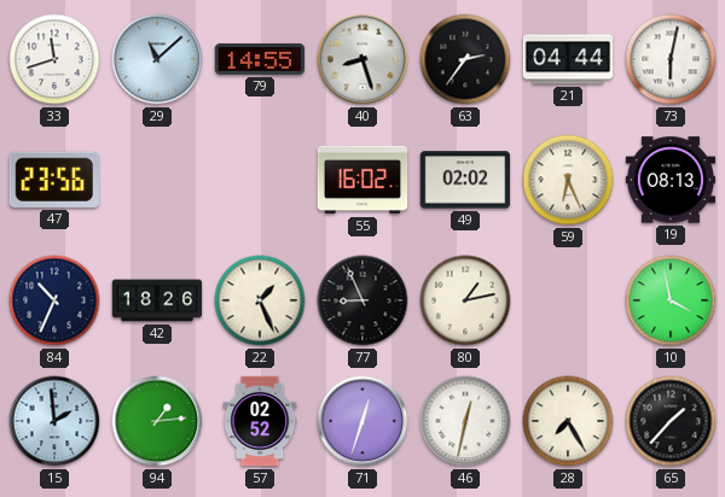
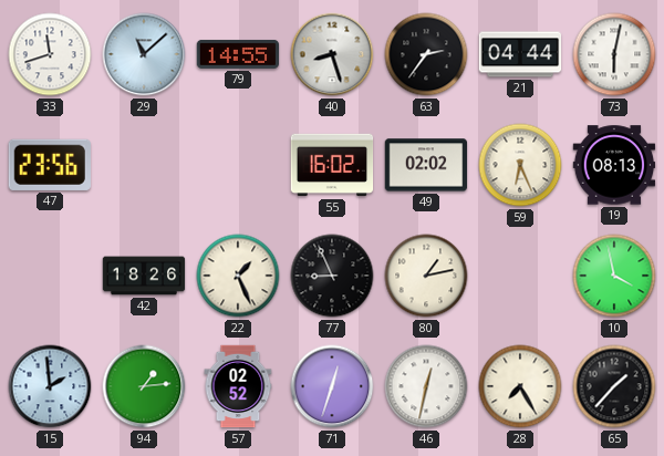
84: 10:34 -> none
